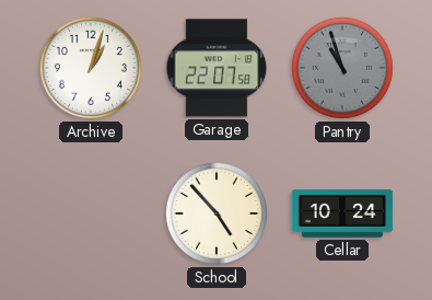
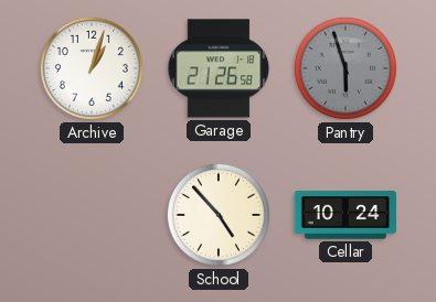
Garage: 22:07 -> 21:26
Pantry: 10:57 -> 5:57
